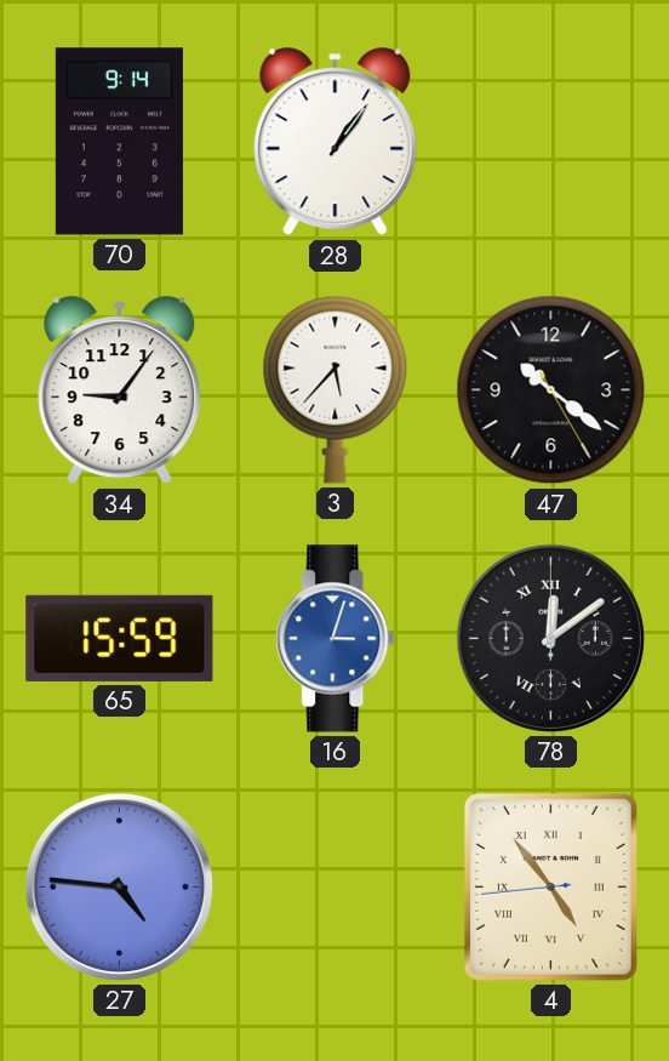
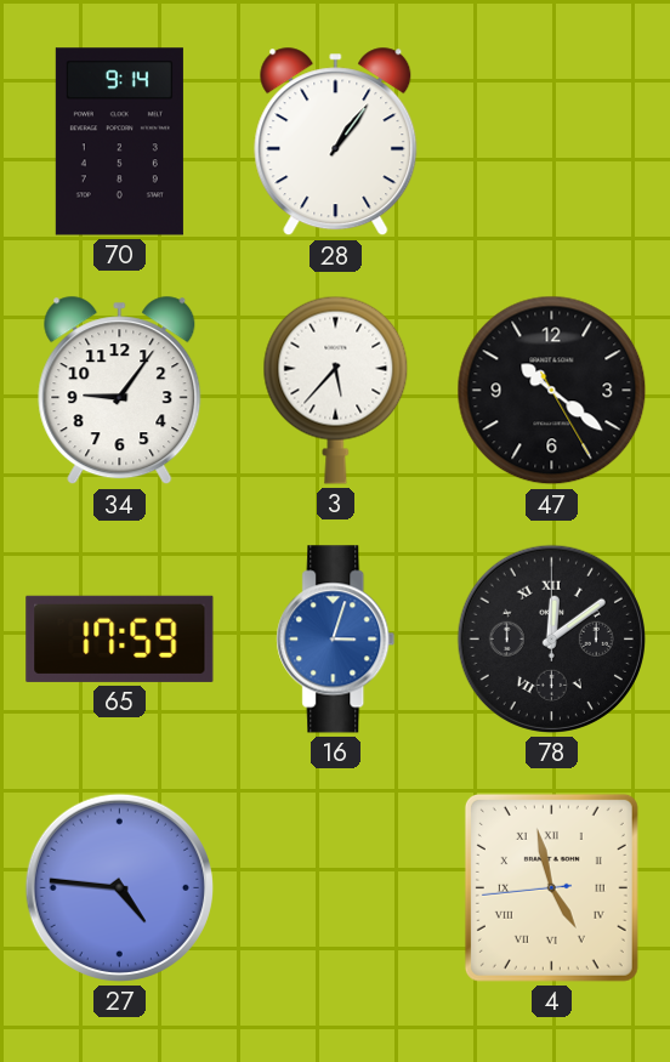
65: 15:59 -> 17:59
4: 4:53 -> 4:57
